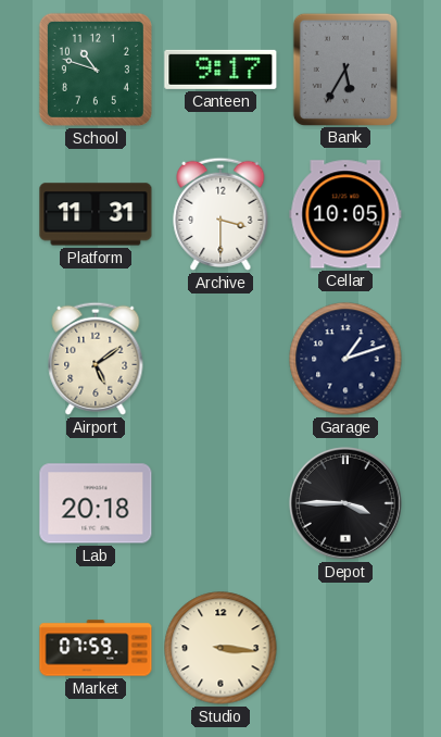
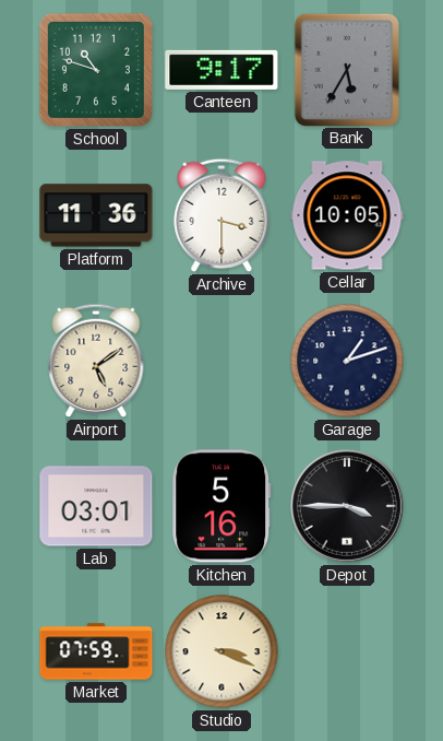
Platform: 11:31 -> 11:36
Lab: 20:18 -> 03:01
Kitchen: none -> 5:16
Studio: 3:16 -> 3:19
